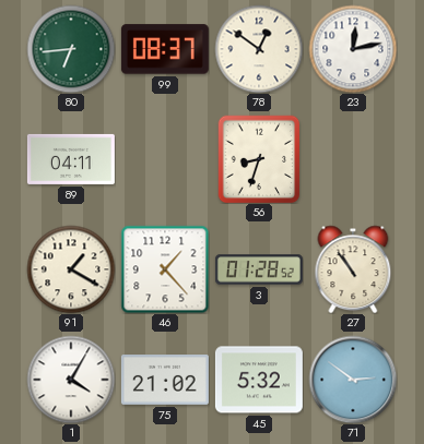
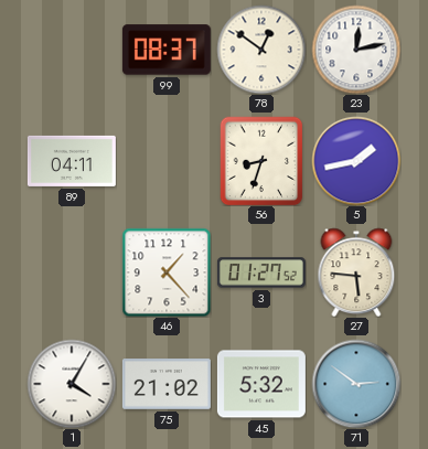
80: 6:44 -> none
5: none -> 1:43
91: 1:20 -> none
3: 01:28 -> 01:27
27: 10:54 -> 5:46
